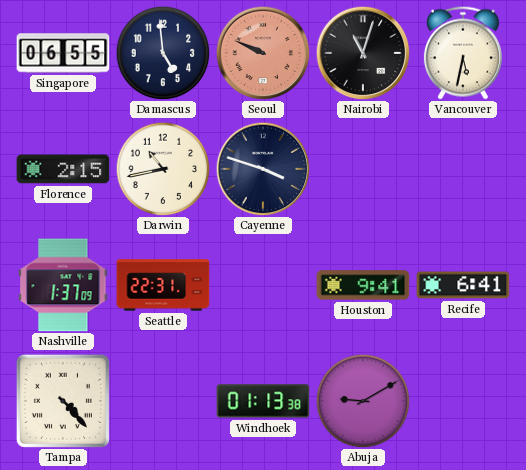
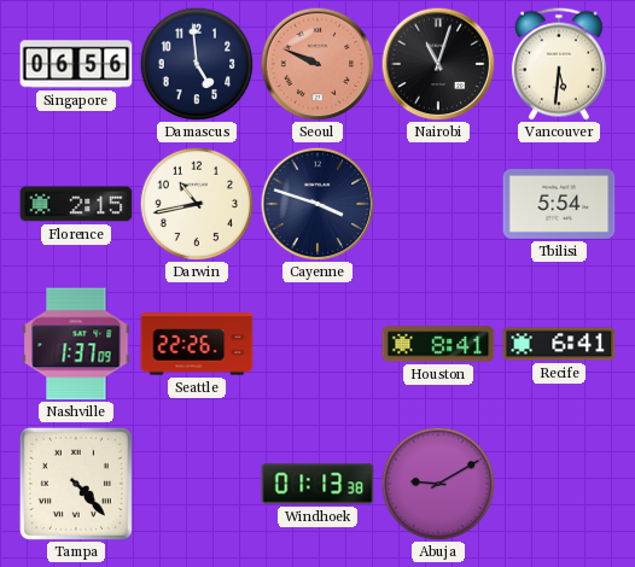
Singapore: 06:55 -> 06:56
Vancouver: 5:32 -> 5:31
Tbilisi: none -> 5:54
Seattle: 22:31 -> 22:26
Houston: 9:41 -> 8:41
